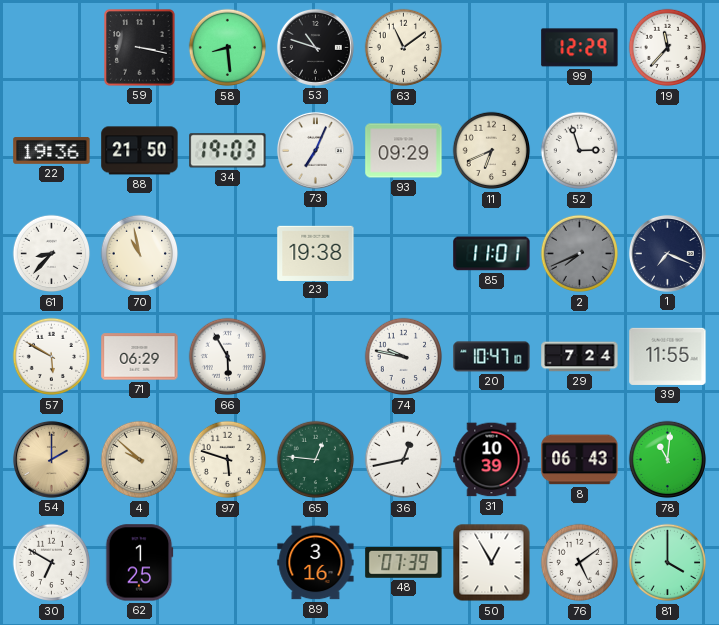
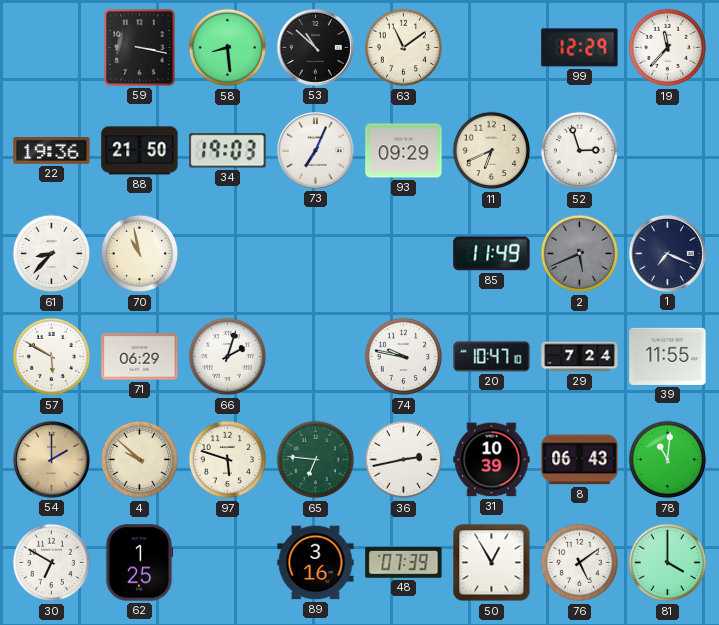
53: 10:48 -> 10:52
23: 19:38 -> none
85: 11:01 -> 11:49
2: 7:41 -> 5:41
66: 5:55 -> 2:03
65: 12:46 -> 6:46
36: 12:43 -> 2:43
